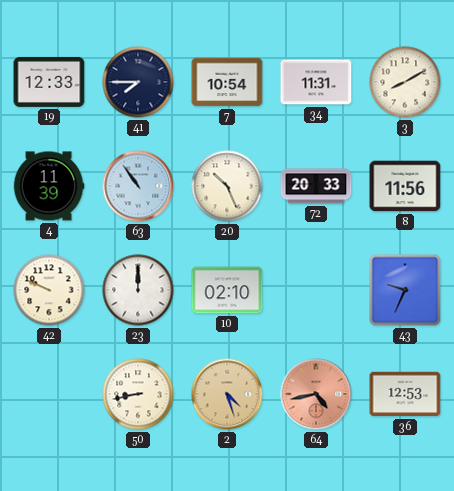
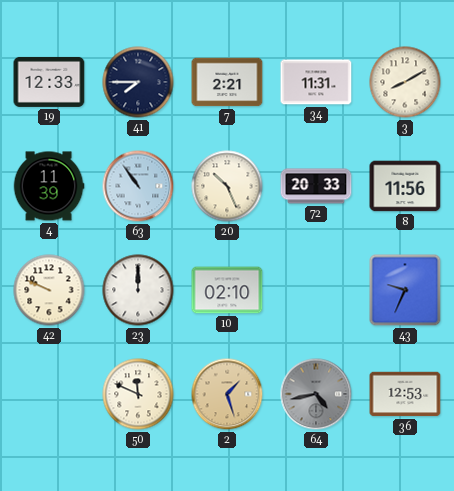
7: 10:54 -> 2:21
50: 8:43 -> 11:49
2: 4:27 -> 1:27
64 dial: salmon -> grey
